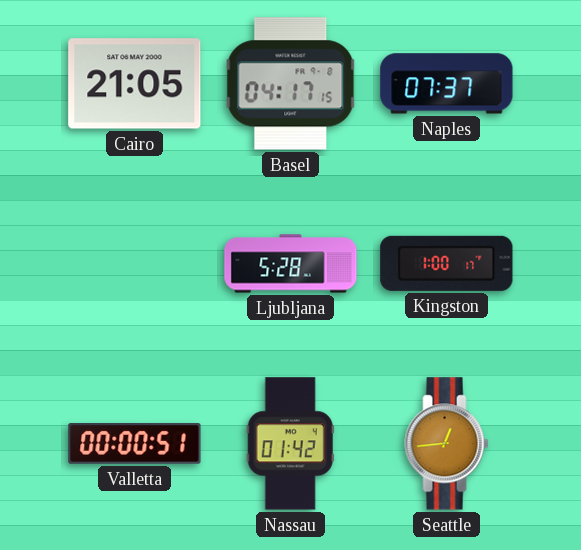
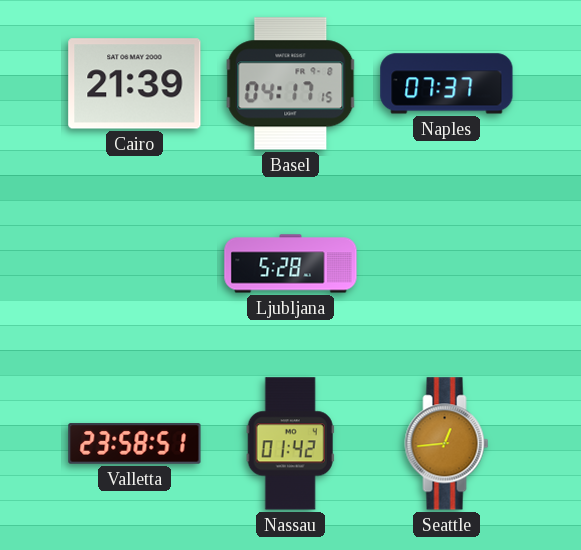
Cairo: 21:05 -> 21:39
Kingston: 1:00 -> none
Valletta: 00:00 -> 23:58
